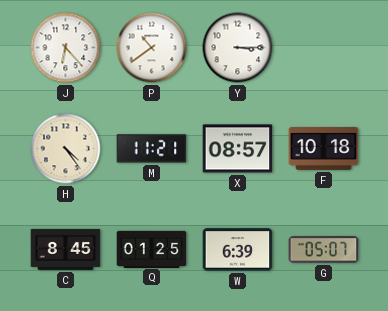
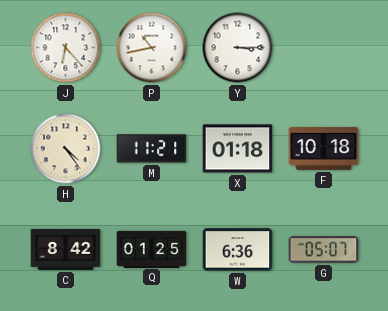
P: 10:39 -> 10:43
X: 08:57 -> 01:18
C: 8:45 -> 8:42
W: 6:39 -> 6:36
